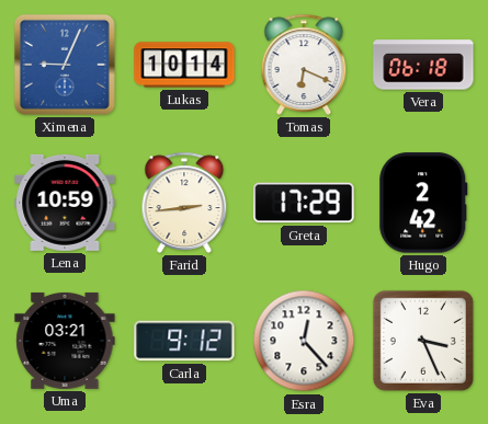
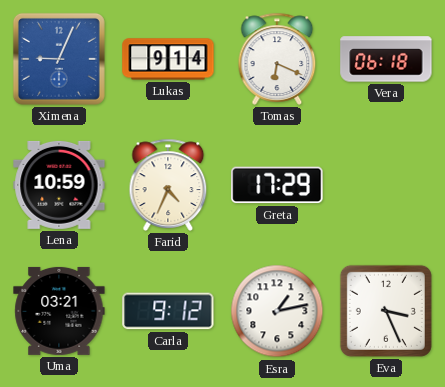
Lukas: 10:14 -> 9:14
Farid: 2:44 -> 4:34
Hugo: 2:42 -> none
Esra: 12:23 -> 1:13
